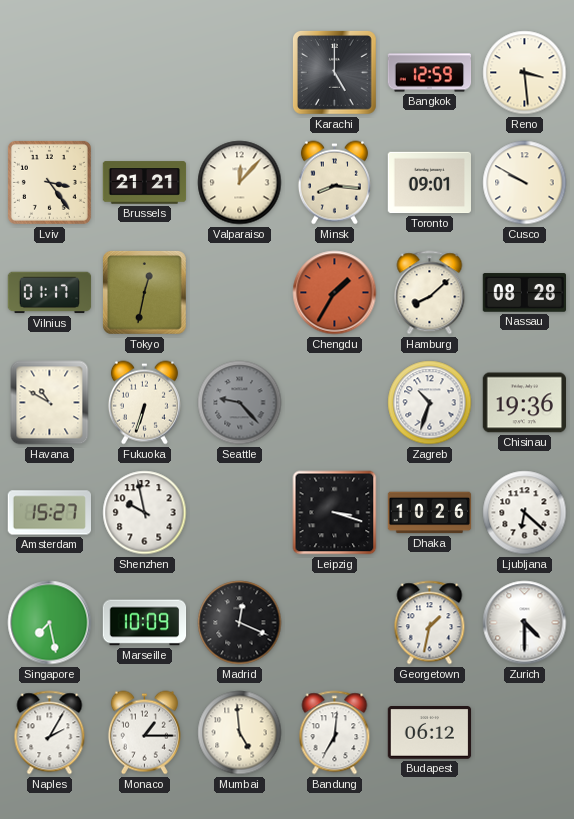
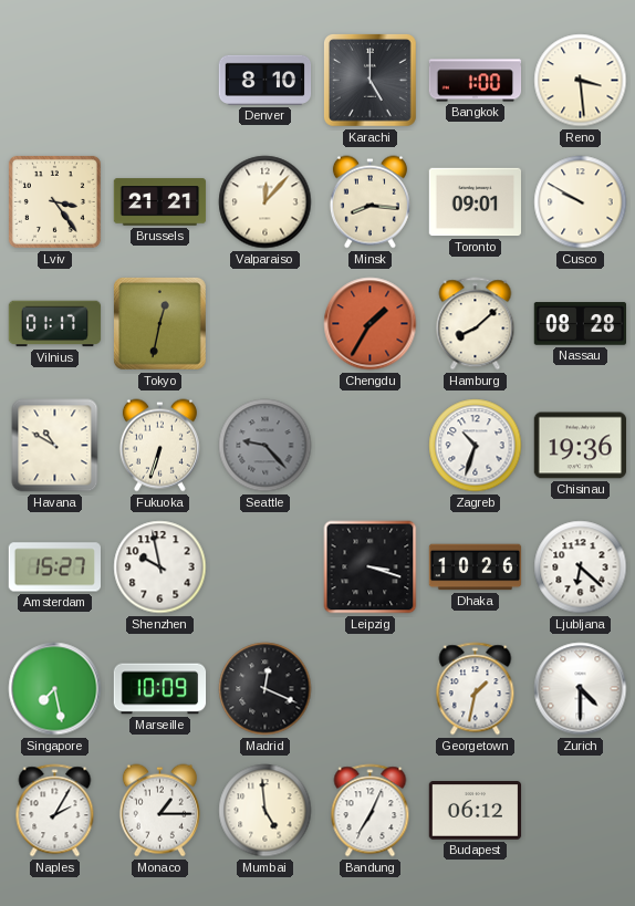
Denver: none -> 8:10
Bangkok: 12:59 -> 1:00
Bandung: 7:01 -> 7:04
